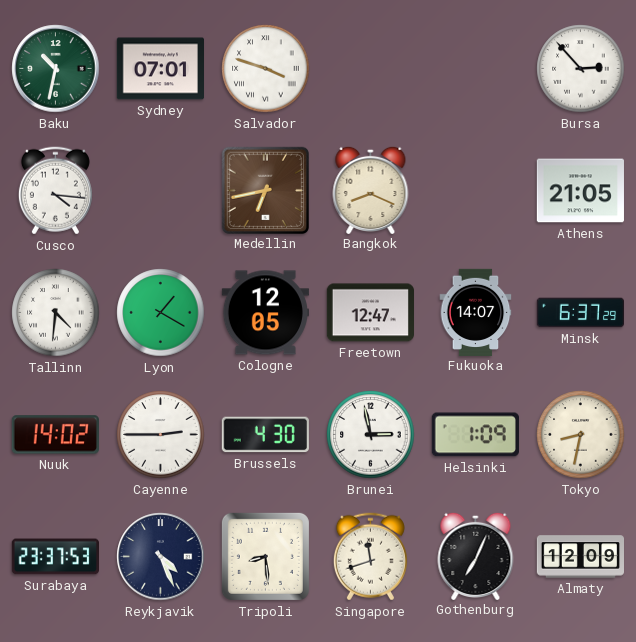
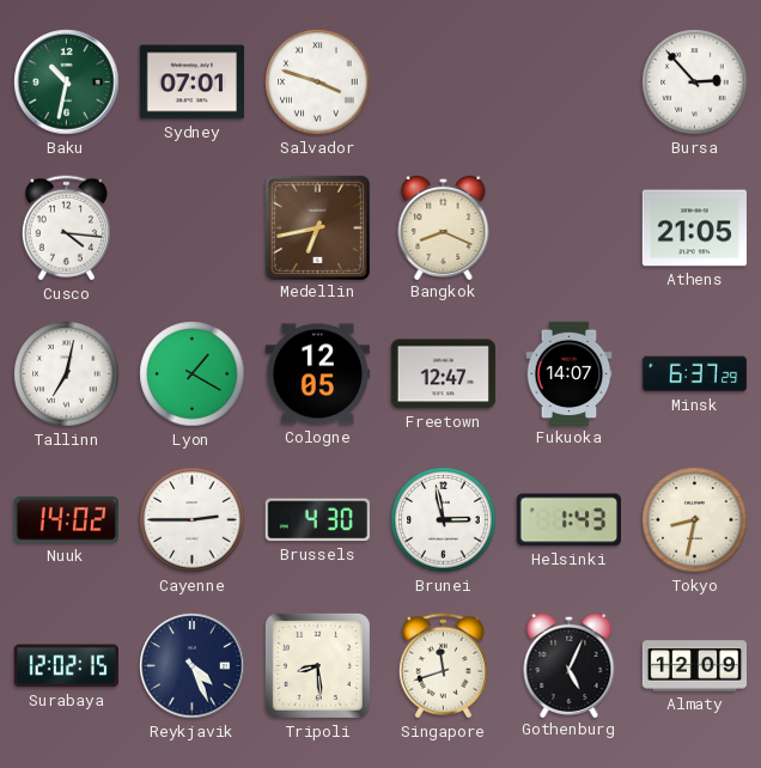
Tallinn: 4:31 -> 7:02
Helsinki: 1:09 -> 1:43
Surabaya: 23:37 -> 12:02
Gothenburg: 7:04 -> 5:04
